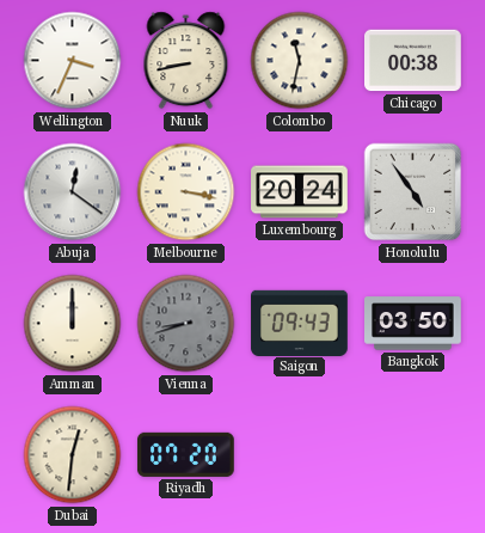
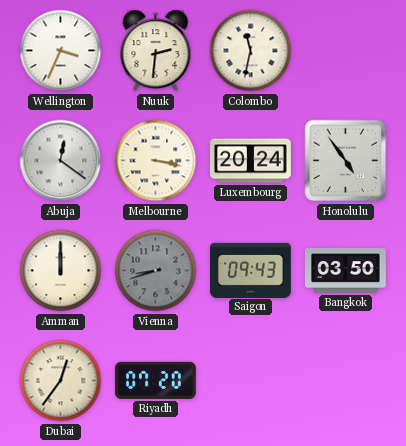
Nuuk: 8:43 -> 2:31
Chicago: 00:38 -> none
Dubai: 12:31 -> 12:36
